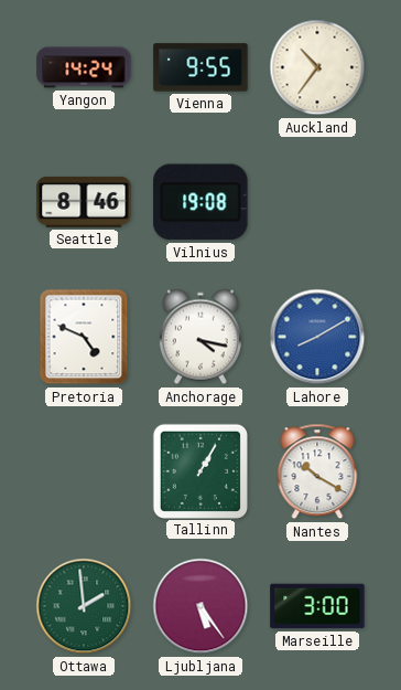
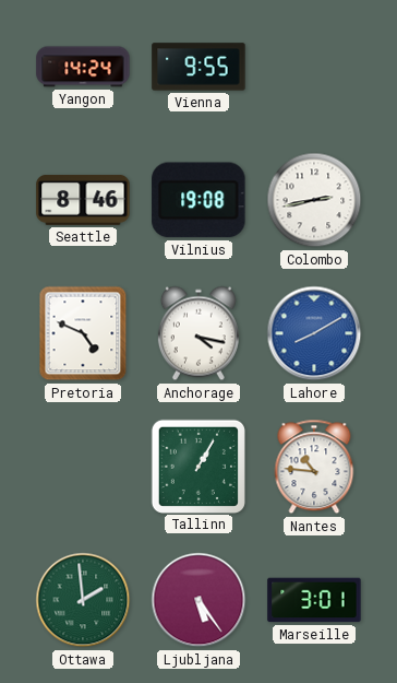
Auckland: 10:36 -> none
Colombo: none -> 2:43
Nantes: 10:20 -> 10:46
Marseille: 3:00 -> 3:01
